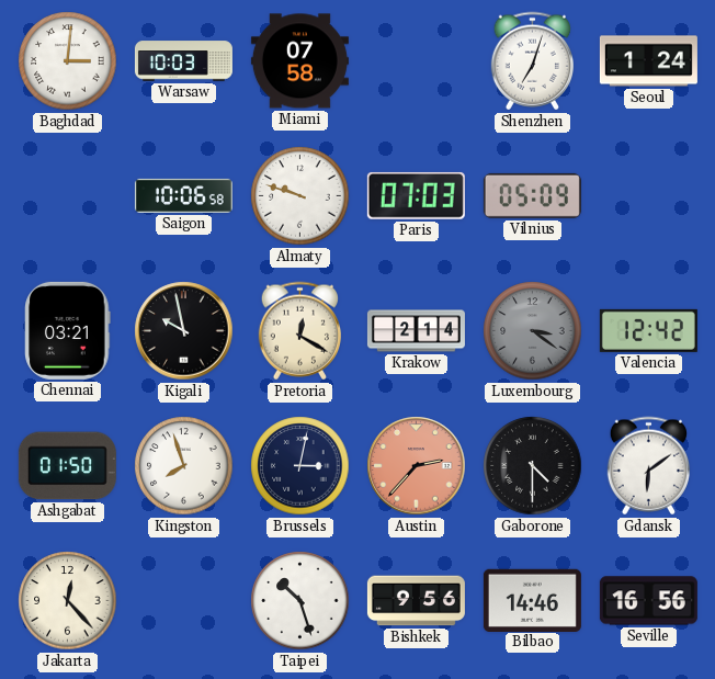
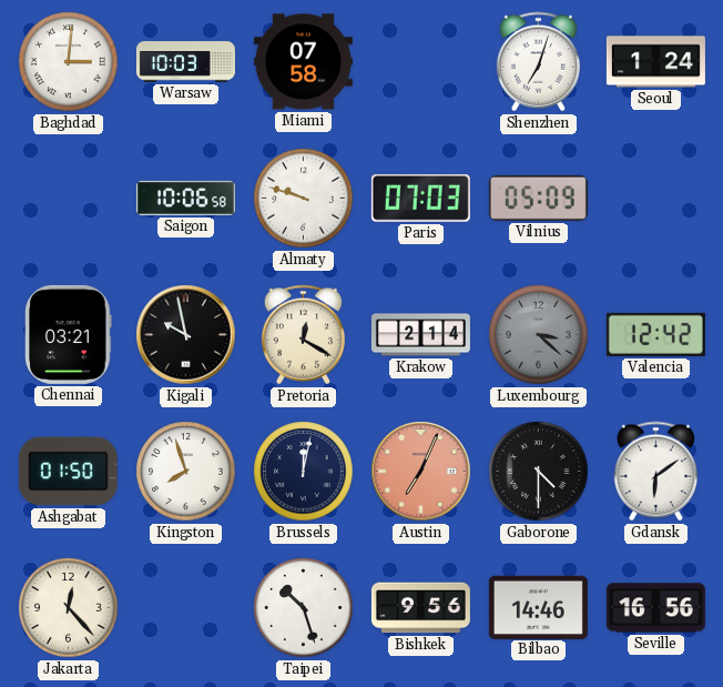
Luxembourg: 3:21 -> 3:22
Brussels: 3:02 -> 12:02
Austin: 2:37 -> 7:04
